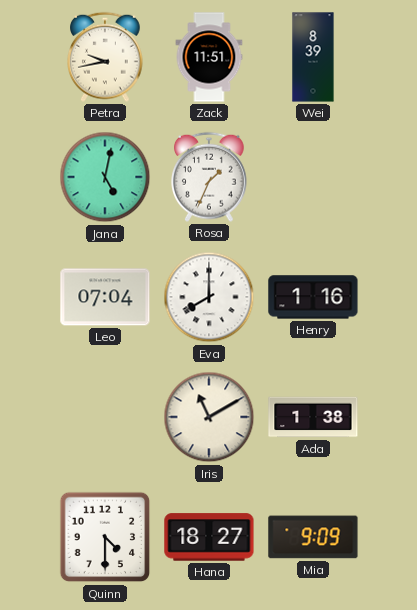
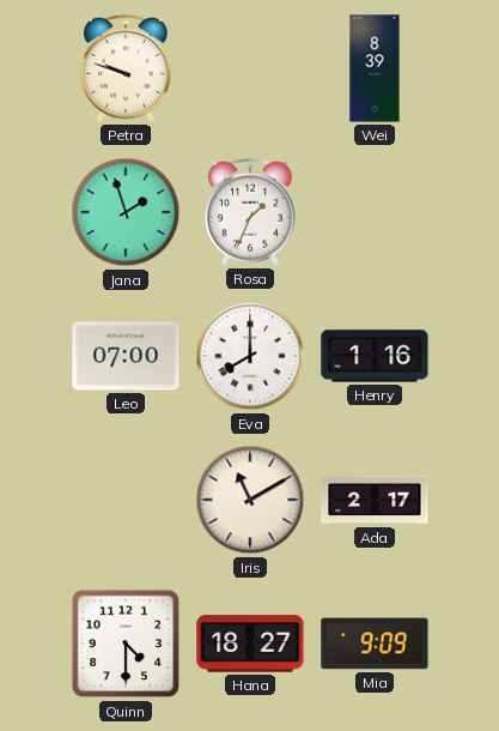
Petra: 9:43 -> 9:48
Zack: 11:51 -> none
Jana: 5:02 -> 1:57
Leo: 07:04 -> 07:00
Ada: 1:38 -> 2:17
